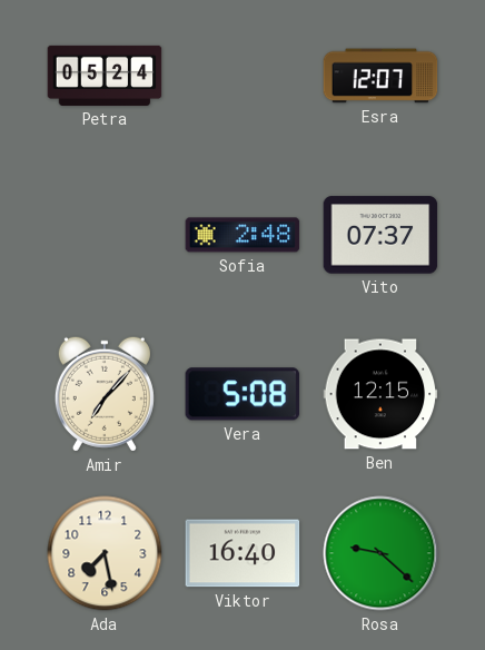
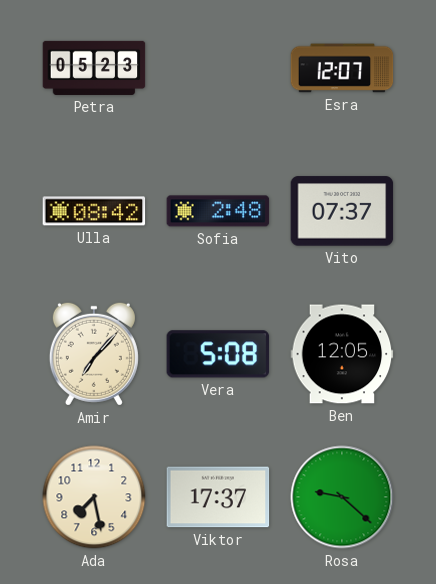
Petra: 05:24 -> 05:23
Ulla: none -> 08:42
Ben: 12:15 -> 12:05
Viktor: 16:40 -> 17:37
